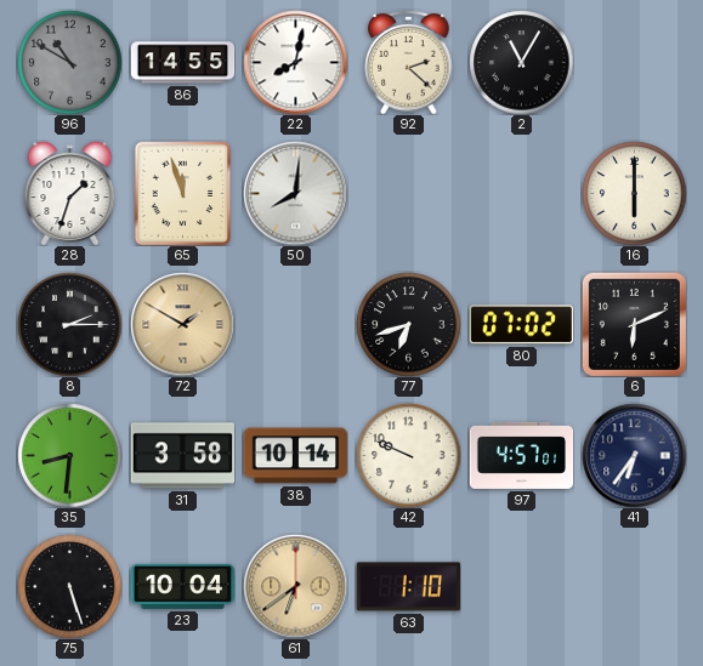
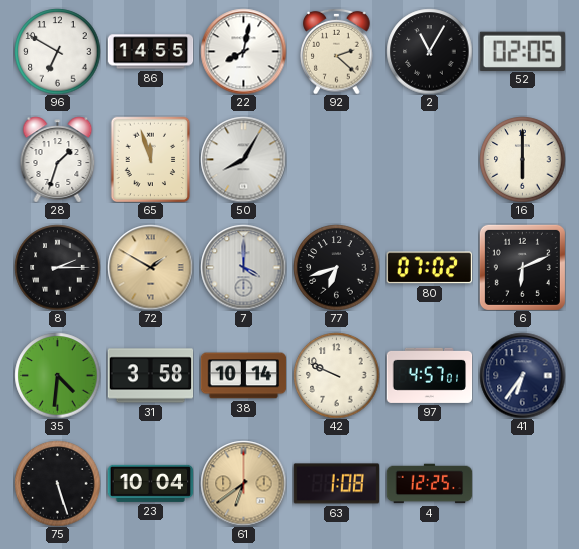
96: 10:50 -> 6:50
96 dial: grey -> white
52: none -> 02:05
50: 8:01 -> 8:05
7: none -> 4:00
35: 8:31 -> 4:31
63: 1:10 -> 1:08
4: none -> 12:25
